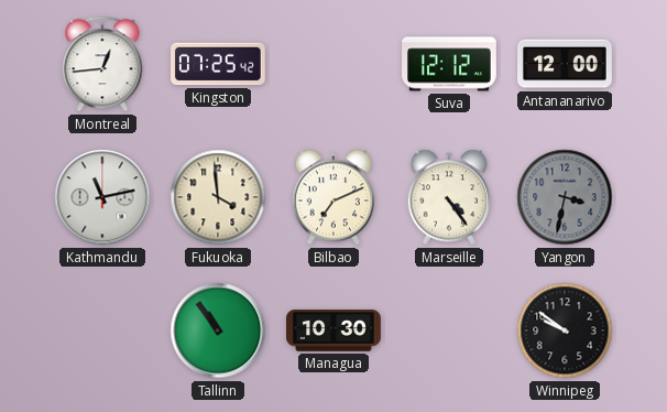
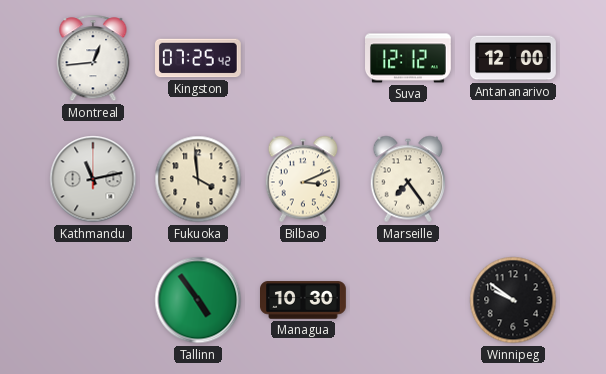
Bilbao: 7:11 -> 3:11
Marseille: 4:24 -> 7:24
Yangon: 3:32 -> none
Tallinn: 10:54 -> 4:54
